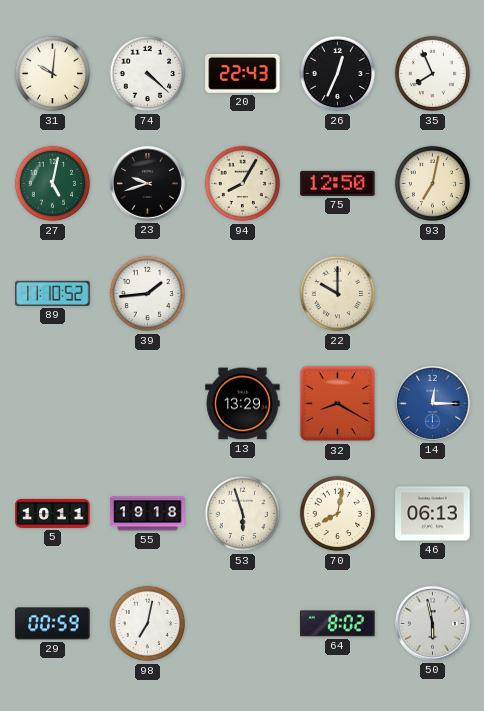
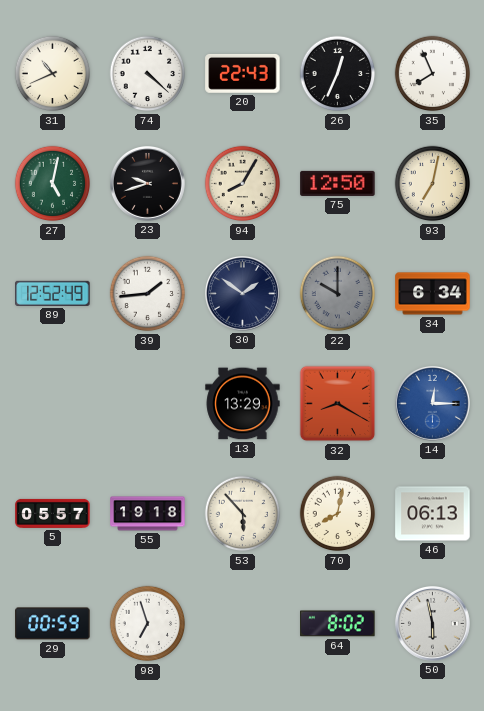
31: 10:01 -> 10:41
89: 11:10 -> 12:52
30: none -> 1:51
22 dial: cream -> grey
34: none -> 6:34
5: 10:11 -> 05:57
53: 5:57 -> 5:53
98: 7:02 -> 6:57
